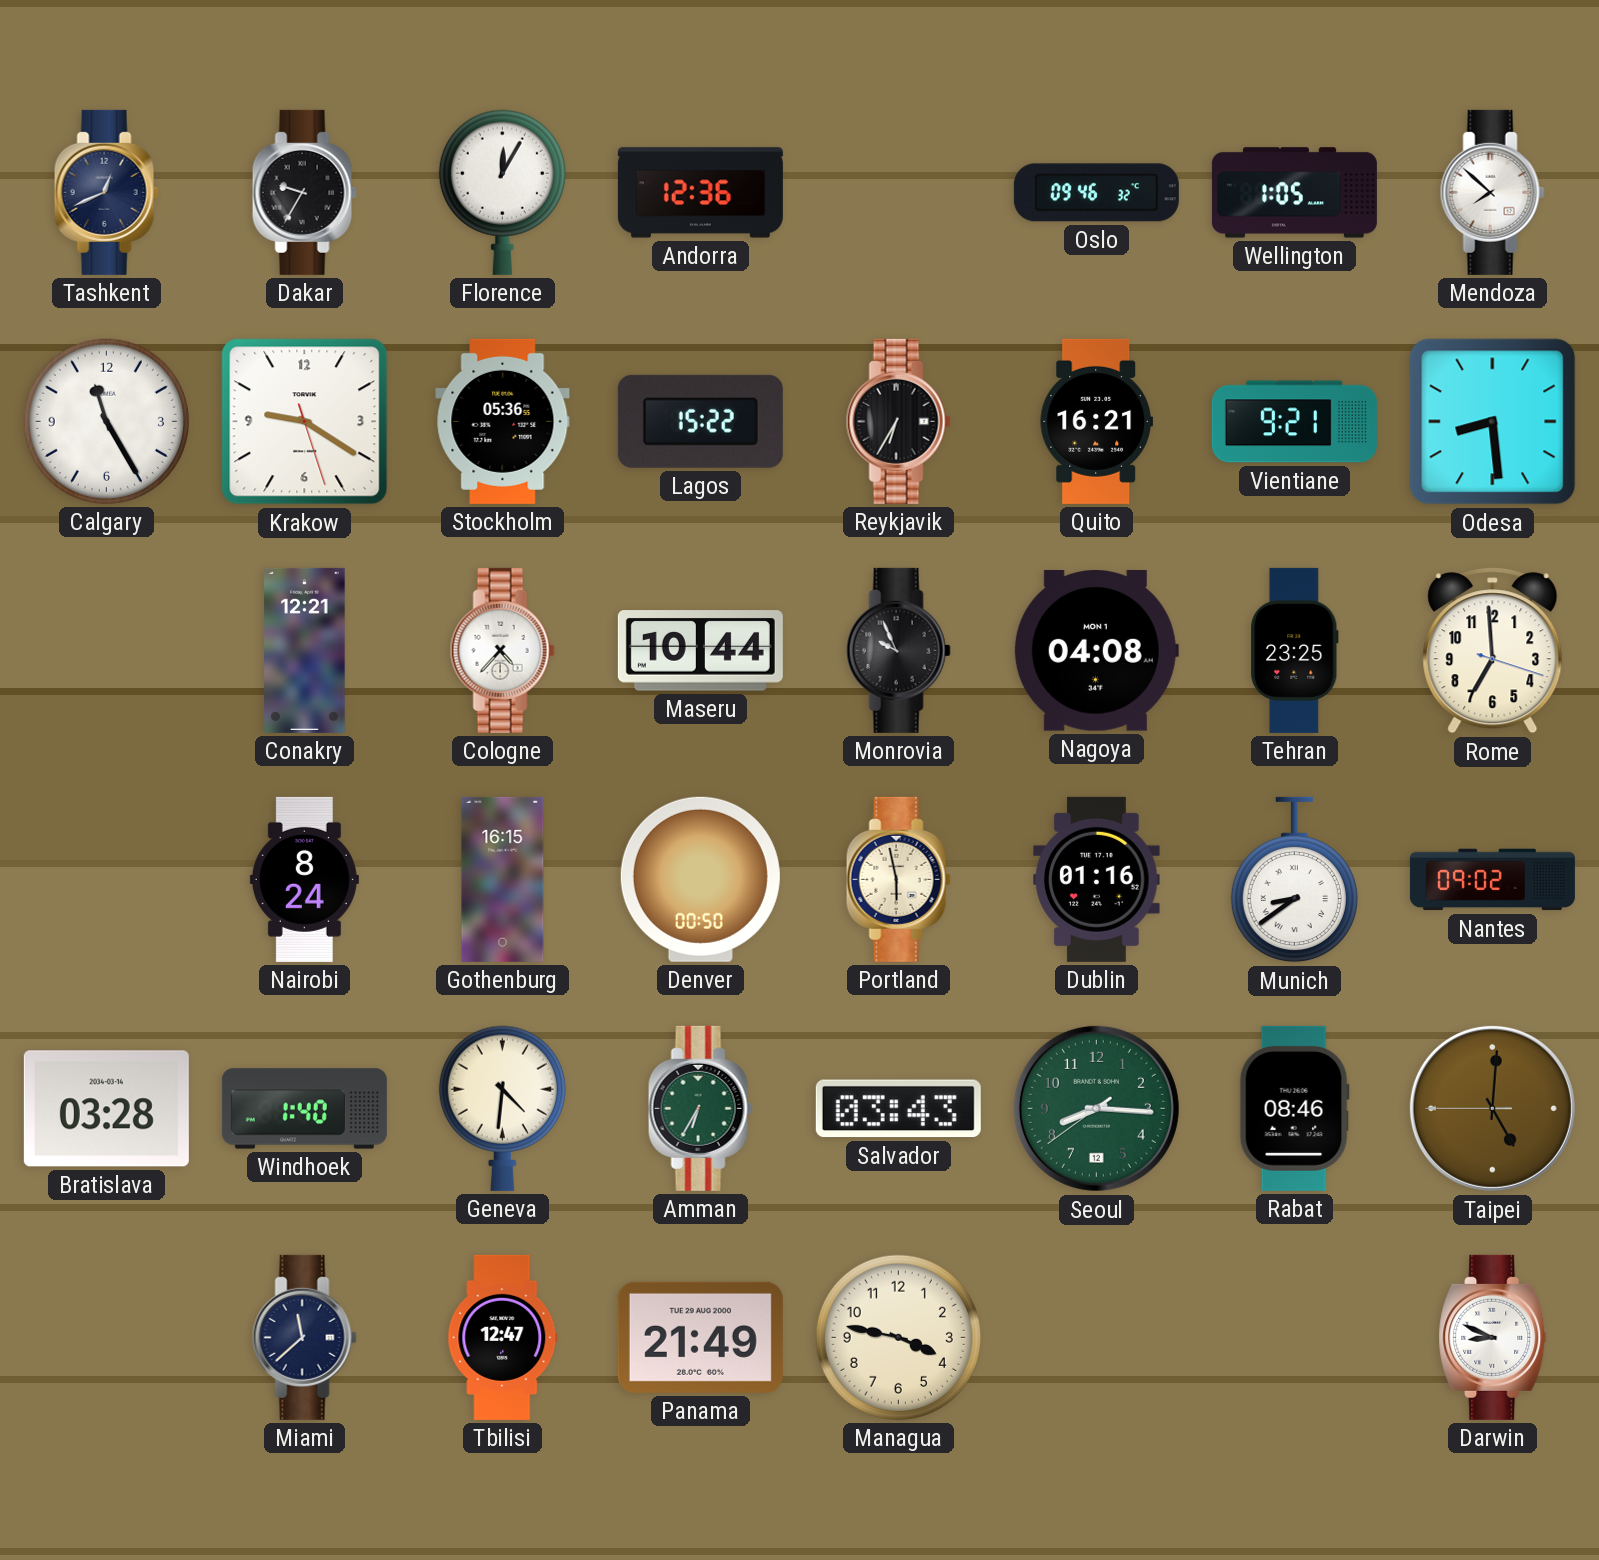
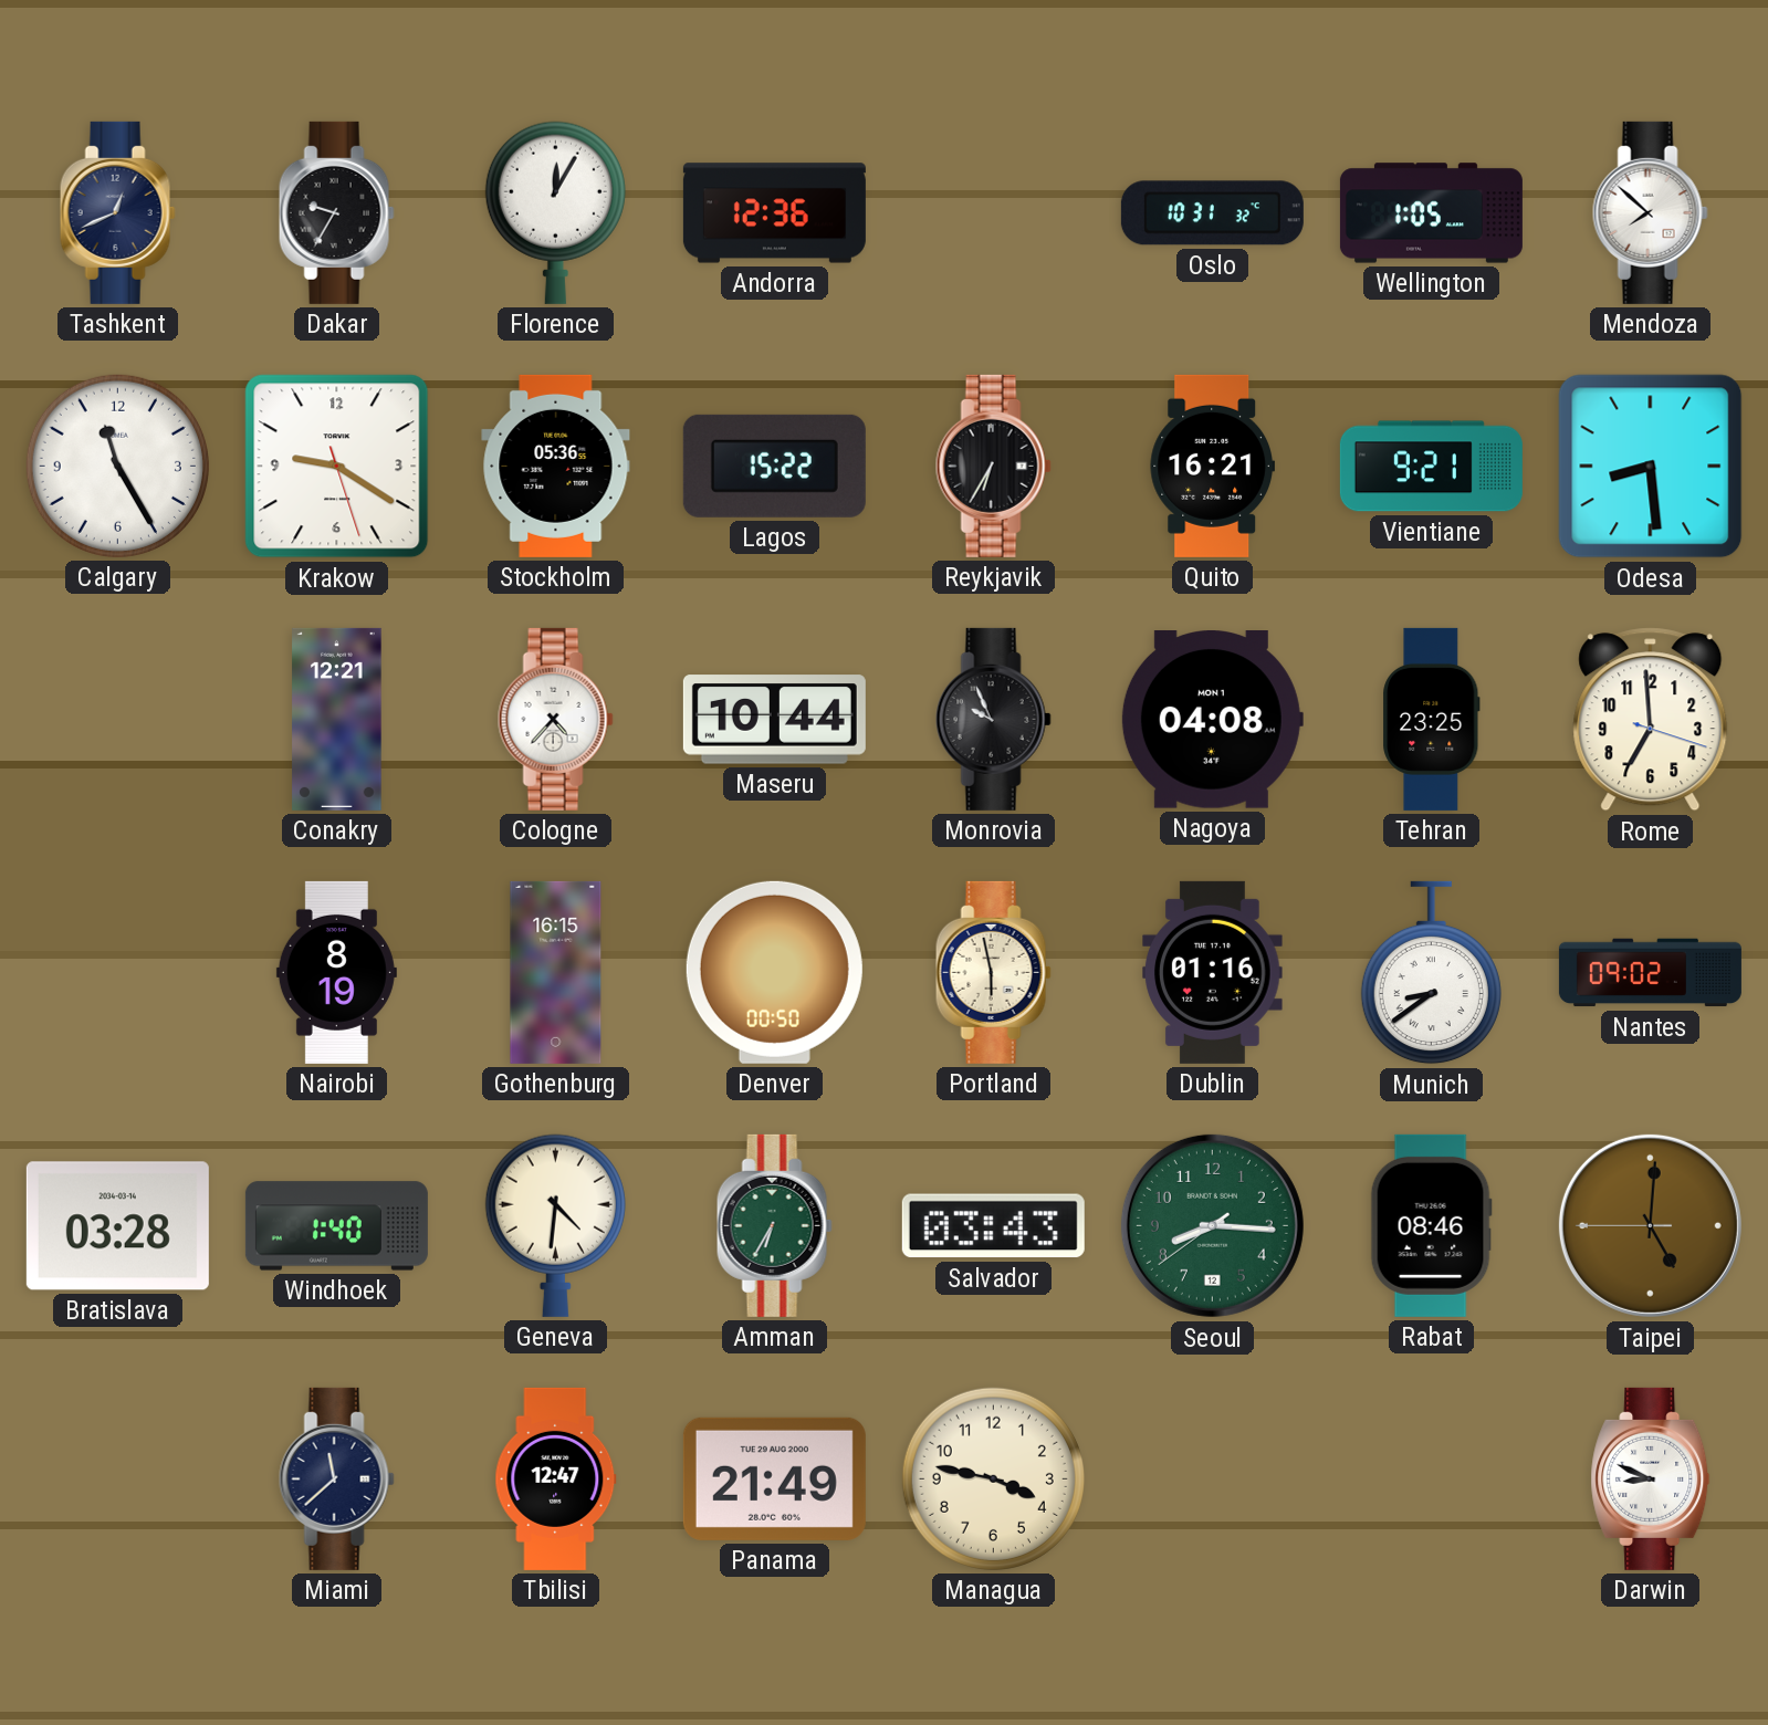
Oslo: 09:46 -> 10:31
Nairobi: 8:24 -> 8:19
